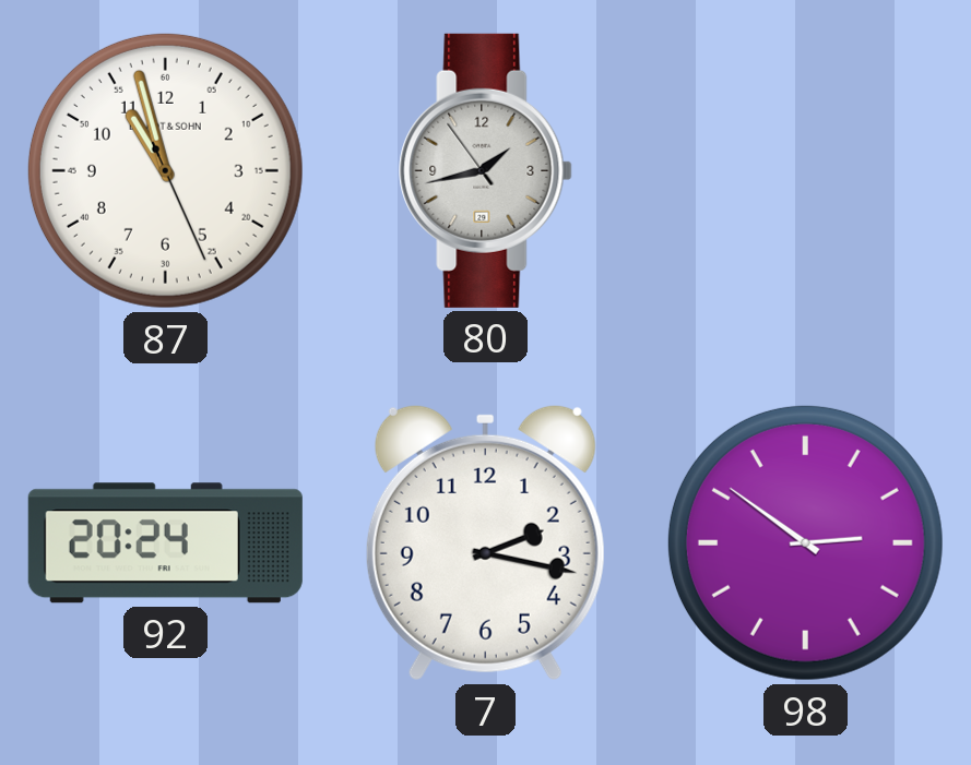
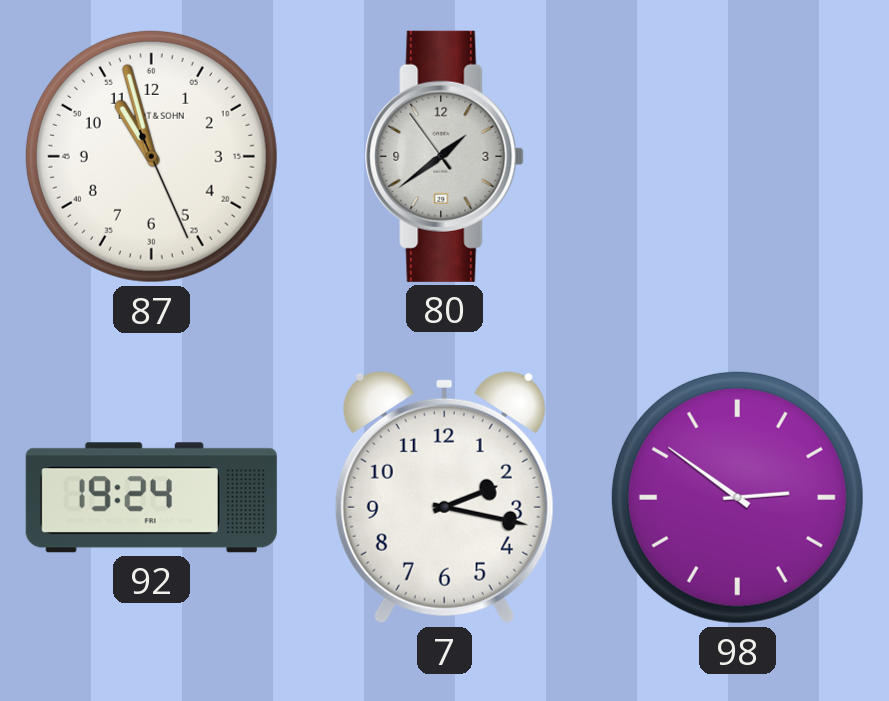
80: 1:42 -> 1:38
92: 20:24 -> 19:24
